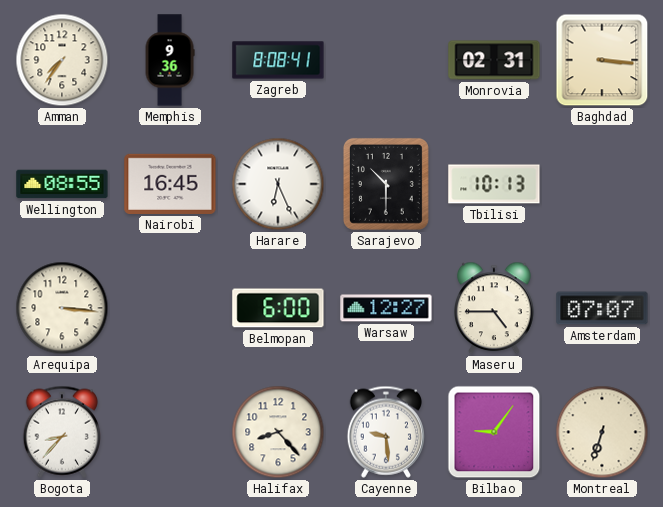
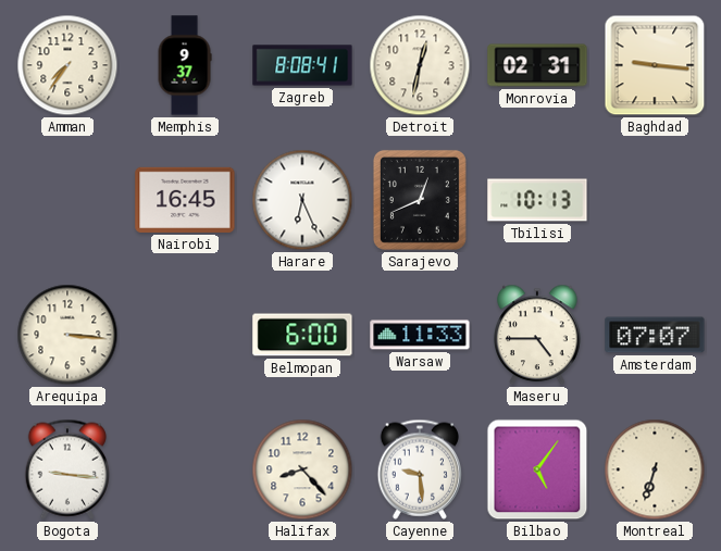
Memphis: 9:36 -> 9:37
Detroit: none -> 12:32
Baghdad: 3:16 -> 9:16
Wellington: 08:55 -> none
Sarajevo: 10:30 -> 12:41
Warsaw: 12:27 -> 11:33
Bogota: 8:37 -> 9:16
Bilbao: 9:06 -> 5:06
